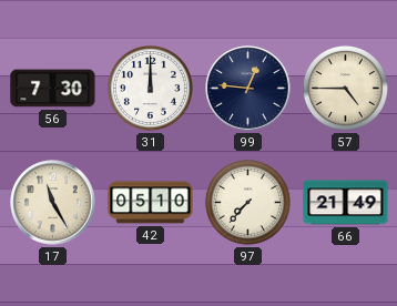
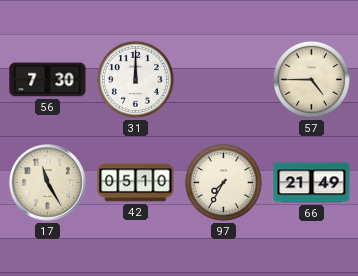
99: 12:46 -> none
97: 7:37 -> 7:35
